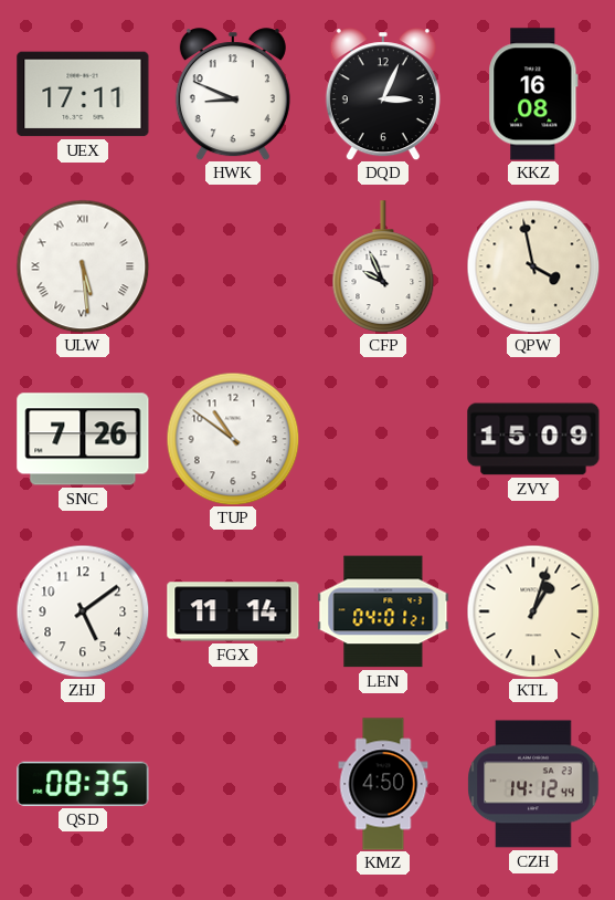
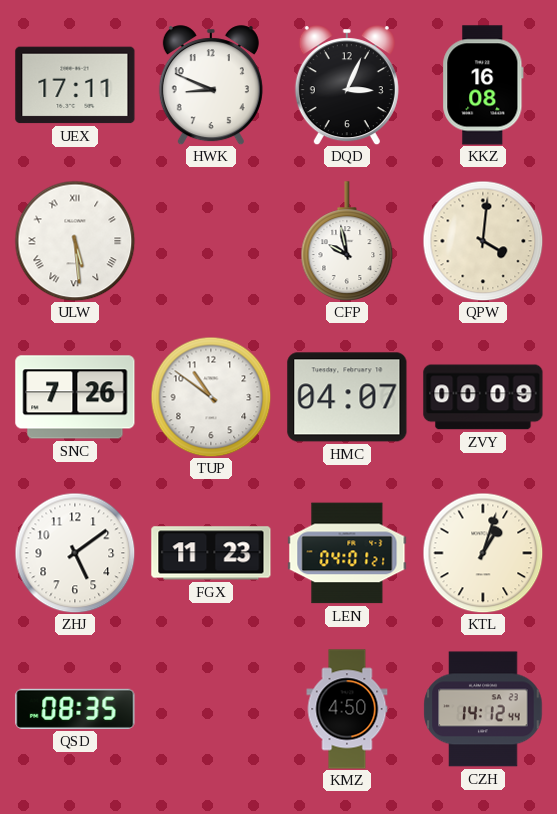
CFP: 9:56 -> 9:58
QPW: 3:58 -> 4:01
HMC: none -> 04:07
ZVY: 15:09 -> 00:09
FGX: 11:14 -> 11:23
